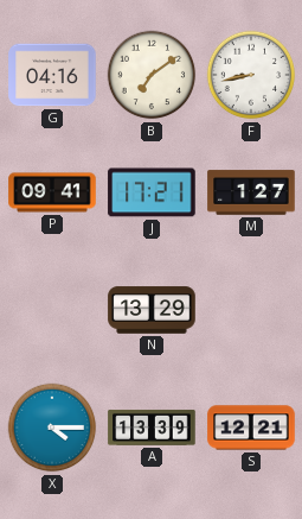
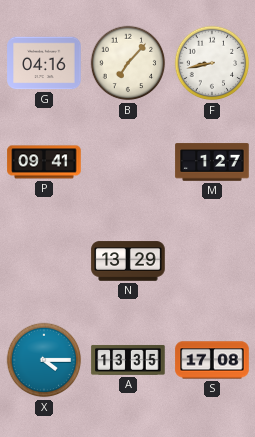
B: 7:09 -> 7:07
J: 17:21 -> none
A: 13:39 -> 13:35
S: 12:21 -> 17:08
